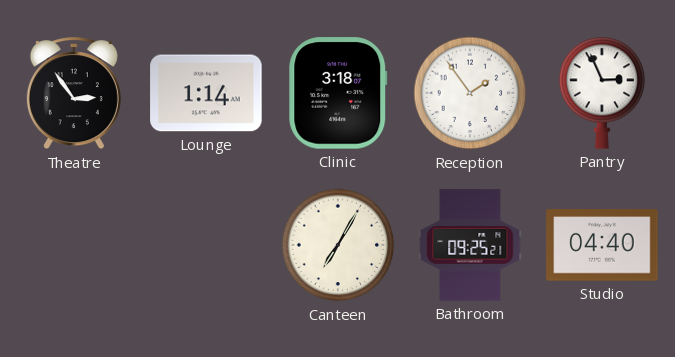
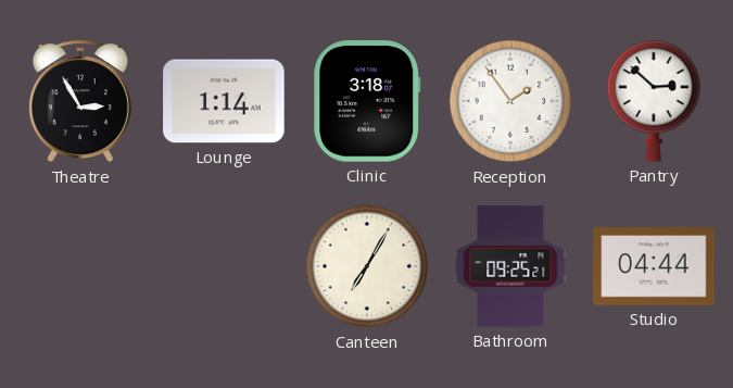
Theatre: 2:54 -> 2:55
Pantry: 2:56 -> 2:52
Studio: 04:40 -> 04:44
